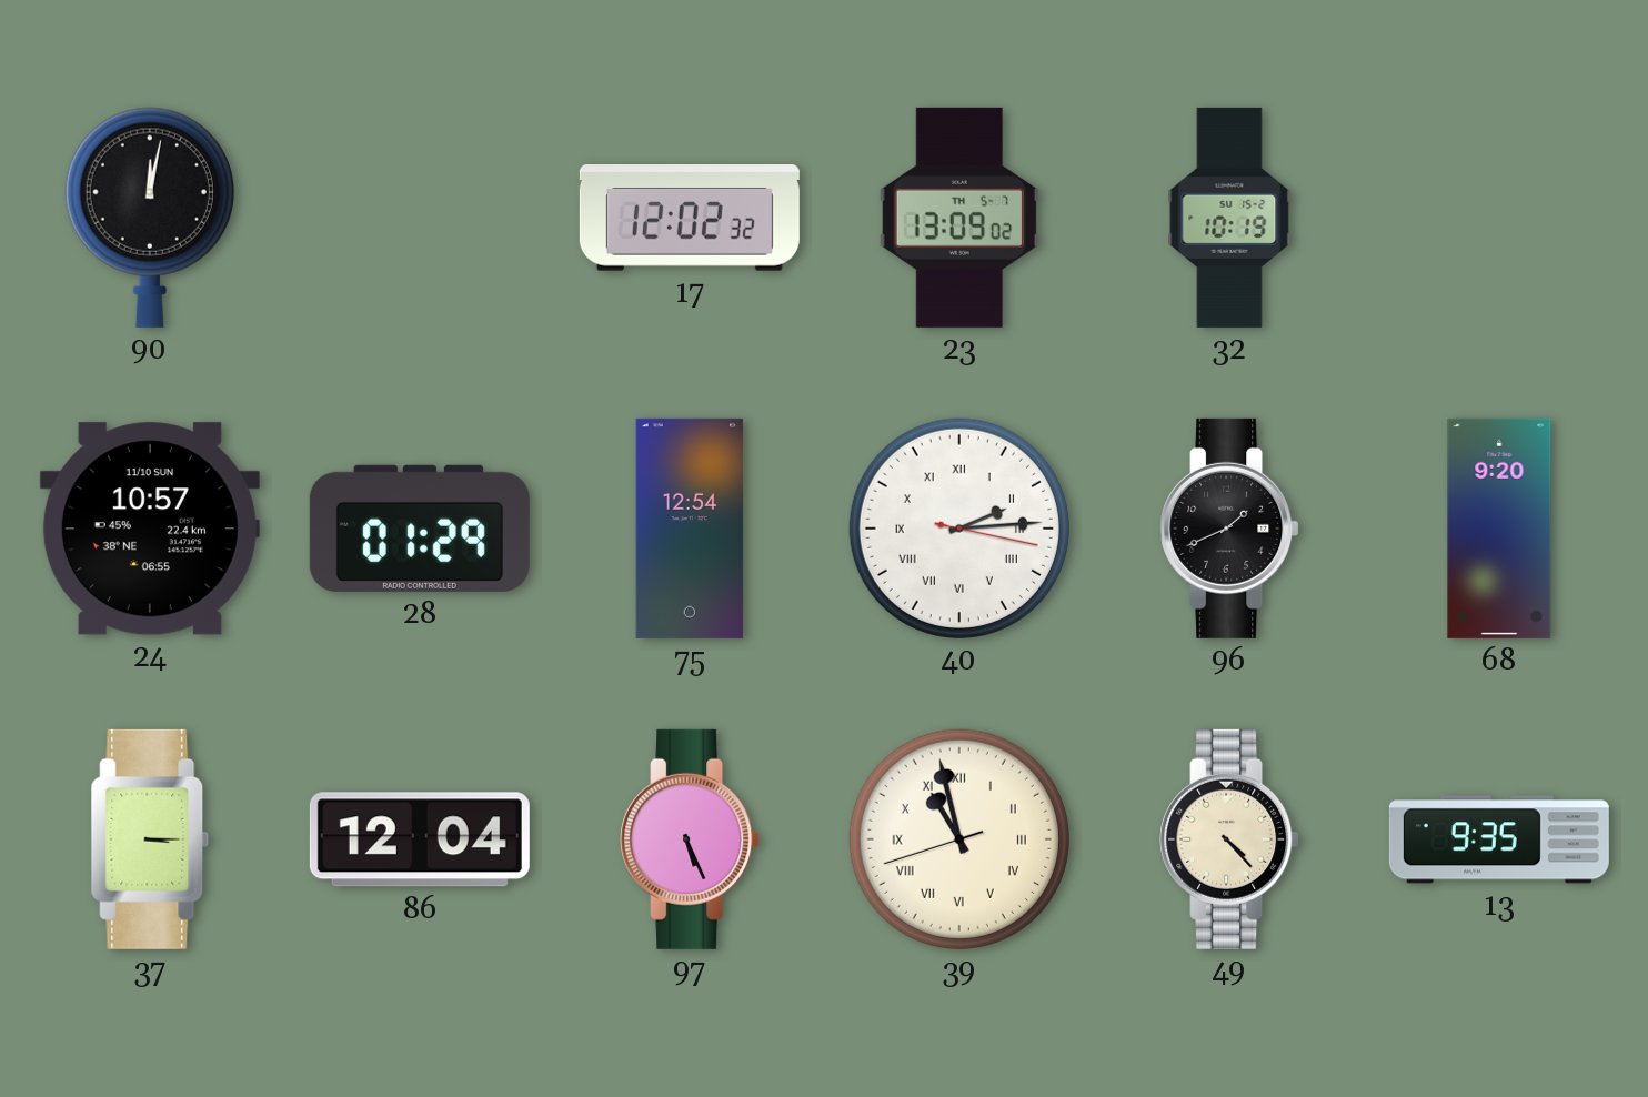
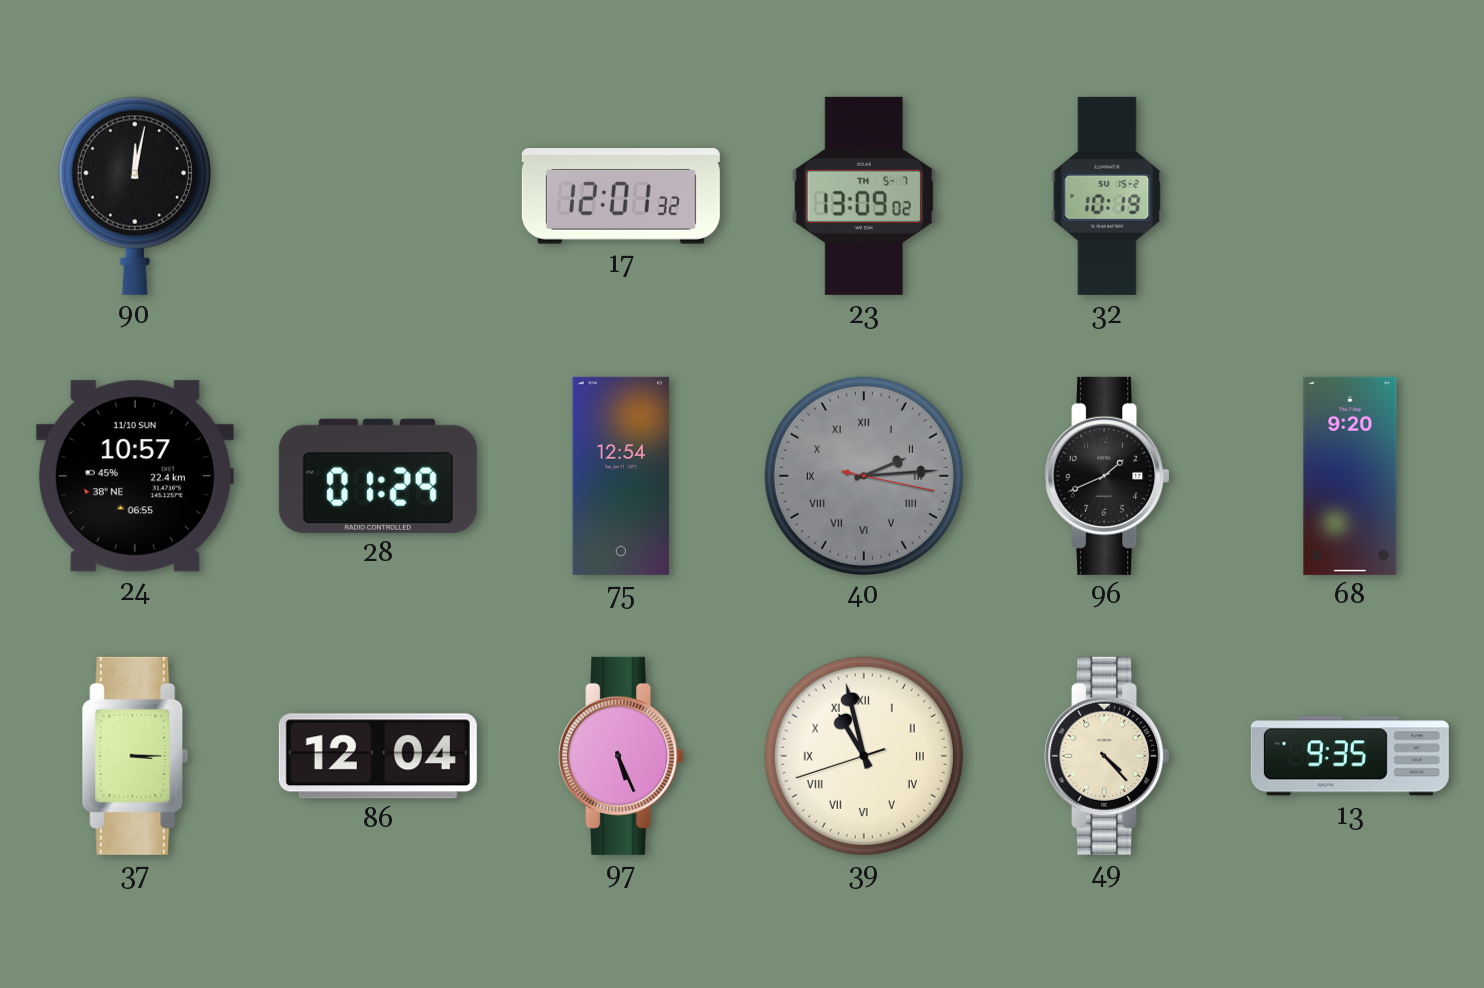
17: 12:02 -> 12:01
40 dial: white -> grey
